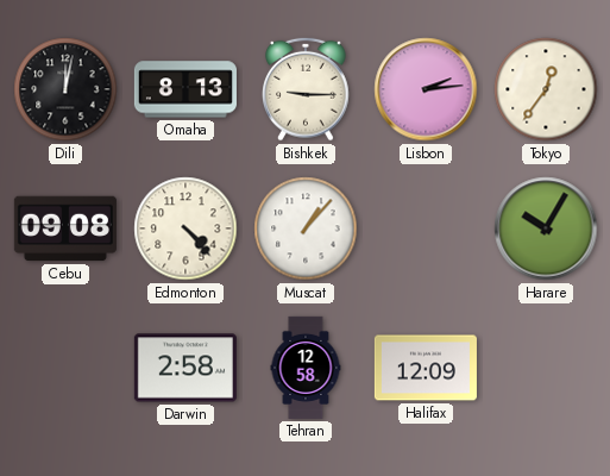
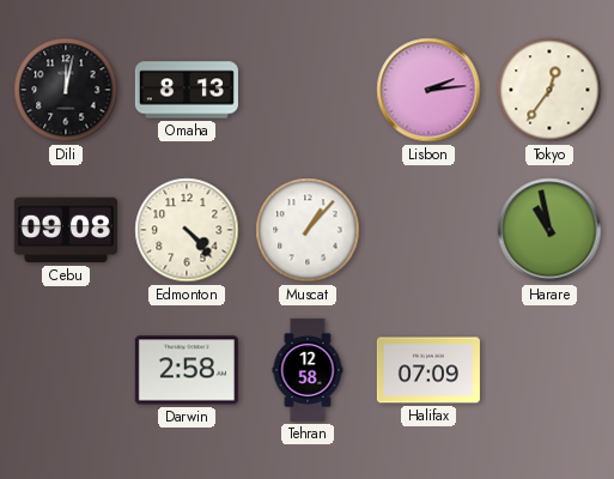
Bishkek: 9:15 -> none
Harare: 10:05 -> 10:58
Halifax: 12:09 -> 07:09
